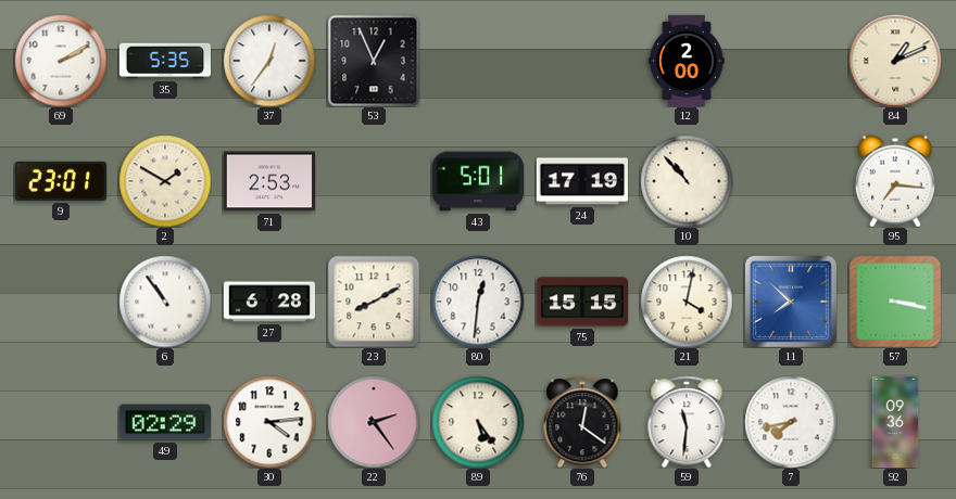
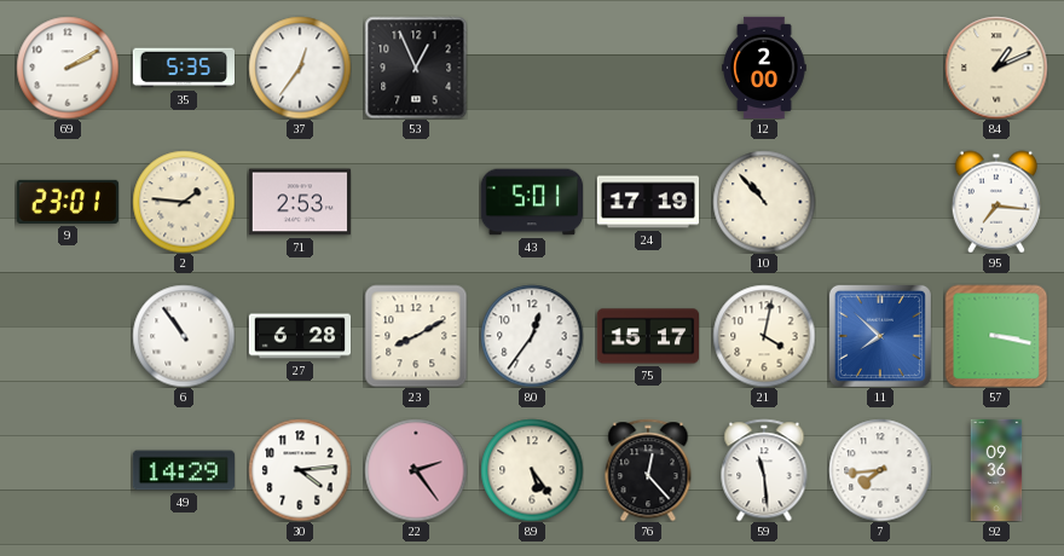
2: 1:50 -> 1:46
80: 12:31 -> 12:36
75: 15:15 -> 15:17
49: 02:29 -> 14:29
76: 12:21 -> 12:23
59: 11:31 -> 11:29
7: 7:43 -> 7:44
